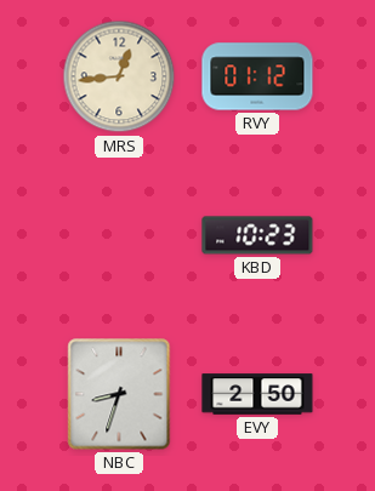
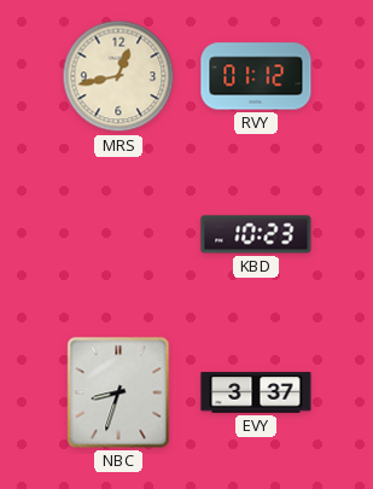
MRS: 12:44 -> 12:43
EVY: 2:50 -> 3:37
